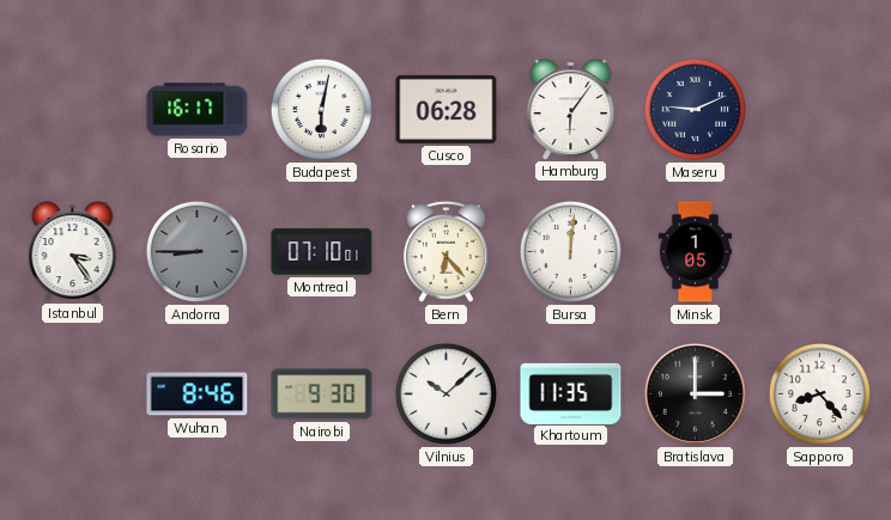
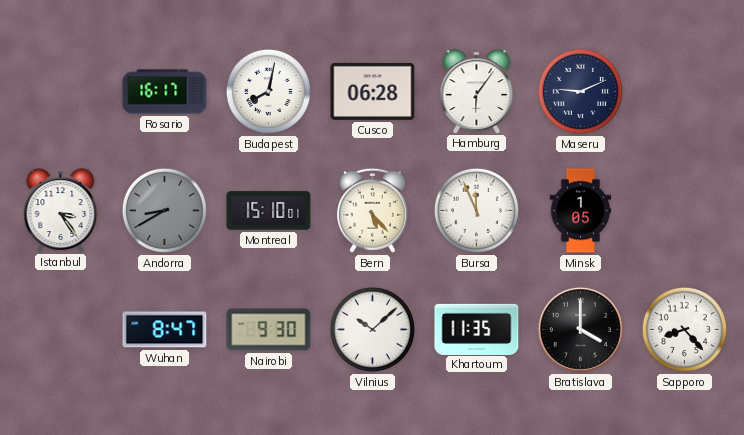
Budapest: 6:02 -> 8:02
Andorra: 8:45 -> 8:40
Montreal: 07:10 -> 15:10
Bern: 6:23 -> 5:23
Bursa: 12:01 -> 11:56
Wuhan: 8:46 -> 8:47
Bratislava: 3:00 -> 4:00
